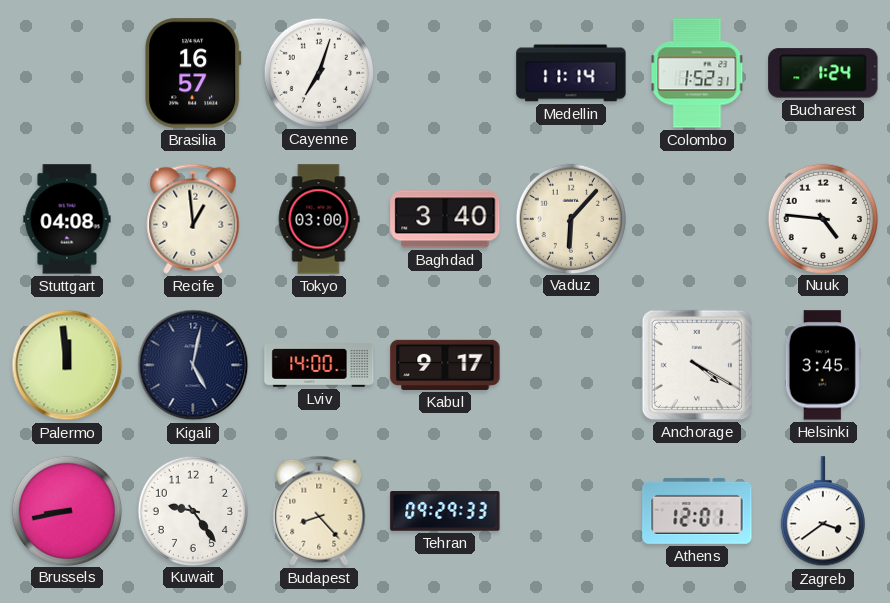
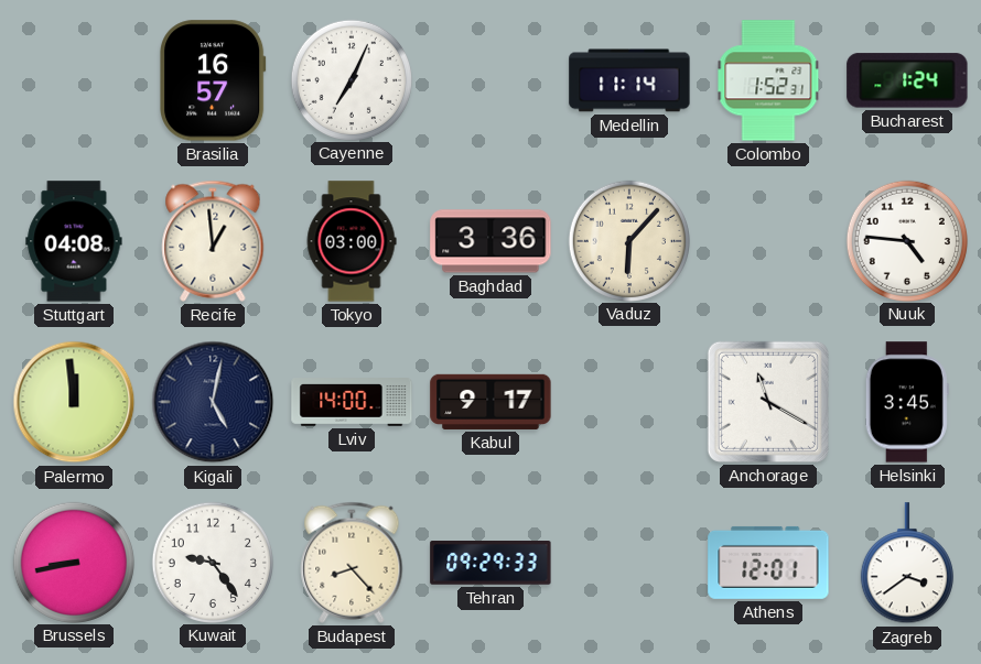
Cayenne: 7:03 -> 7:04
Baghdad: 3:40 -> 3:36
Anchorage: 4:20 -> 11:20
